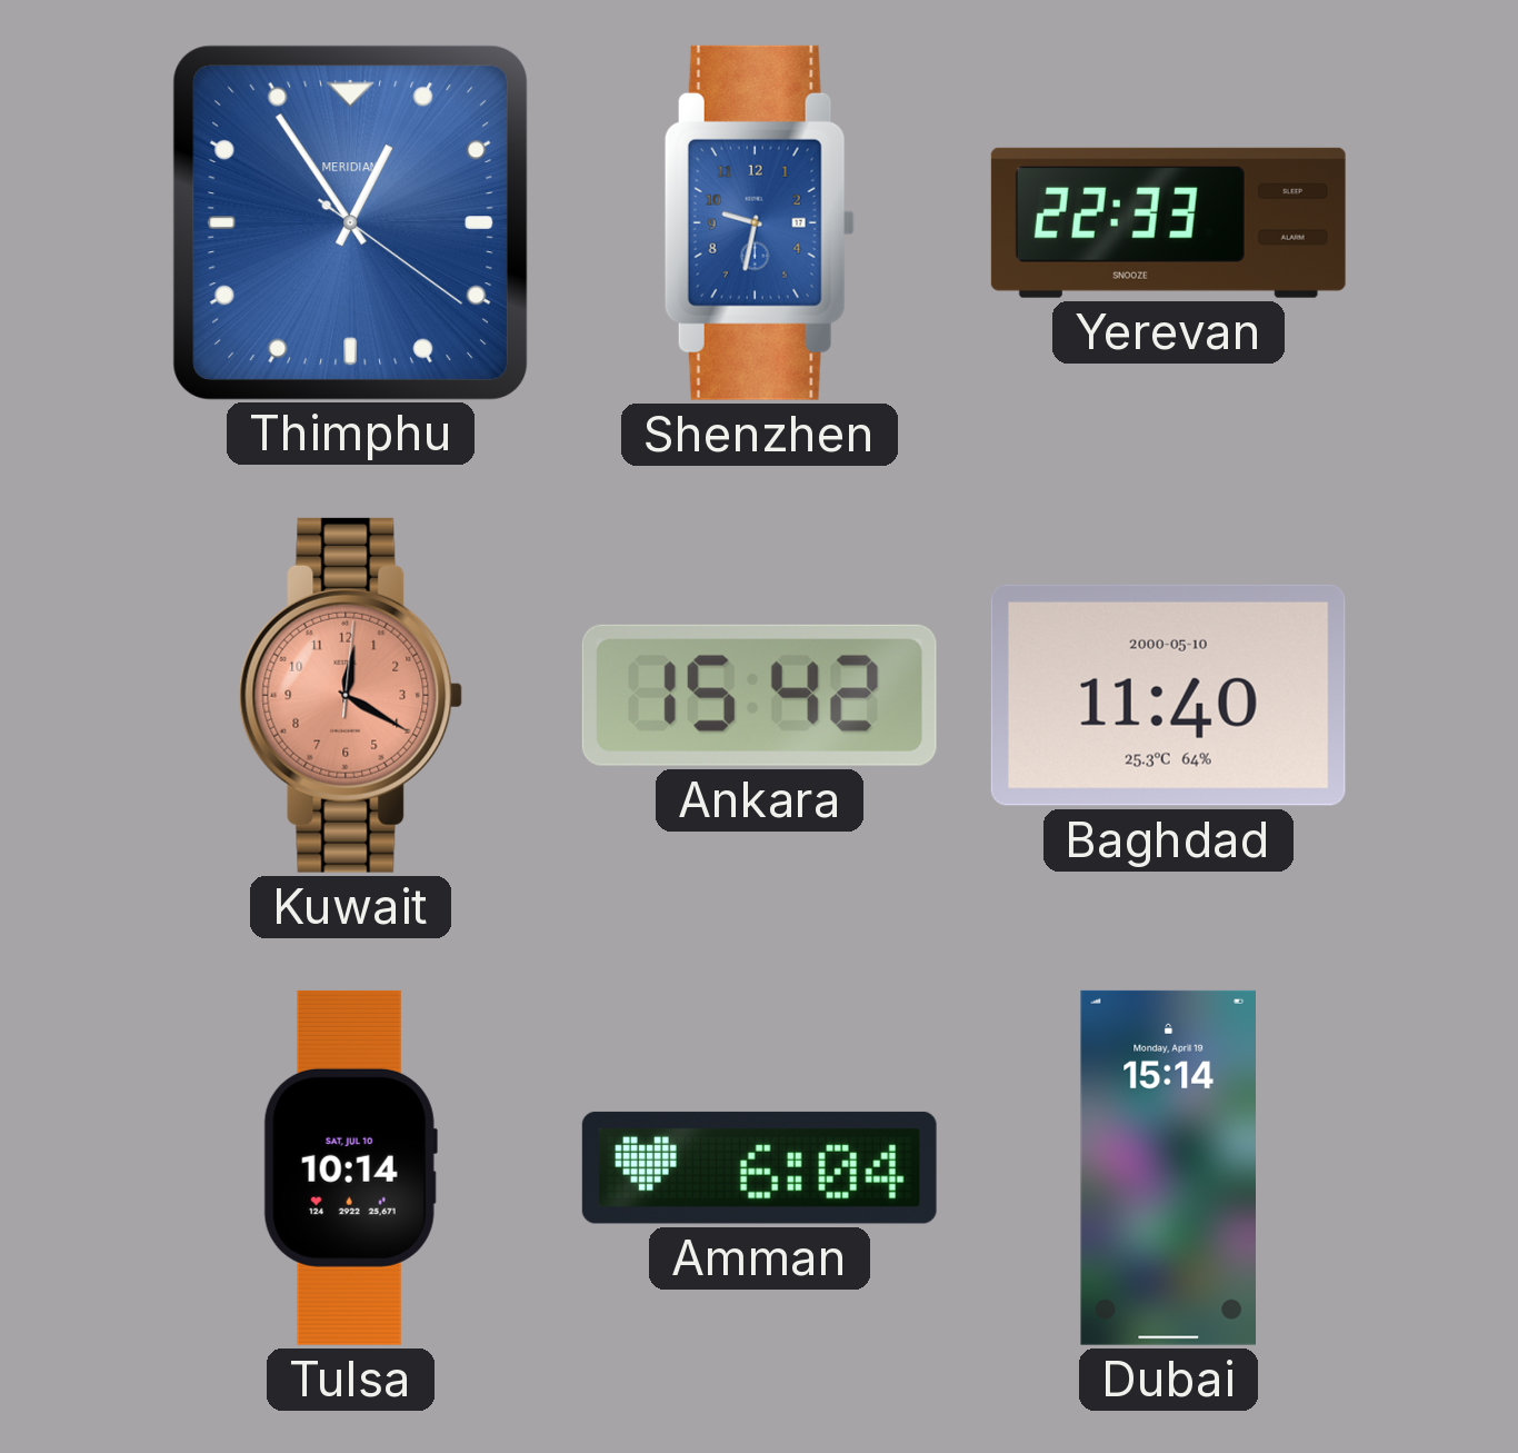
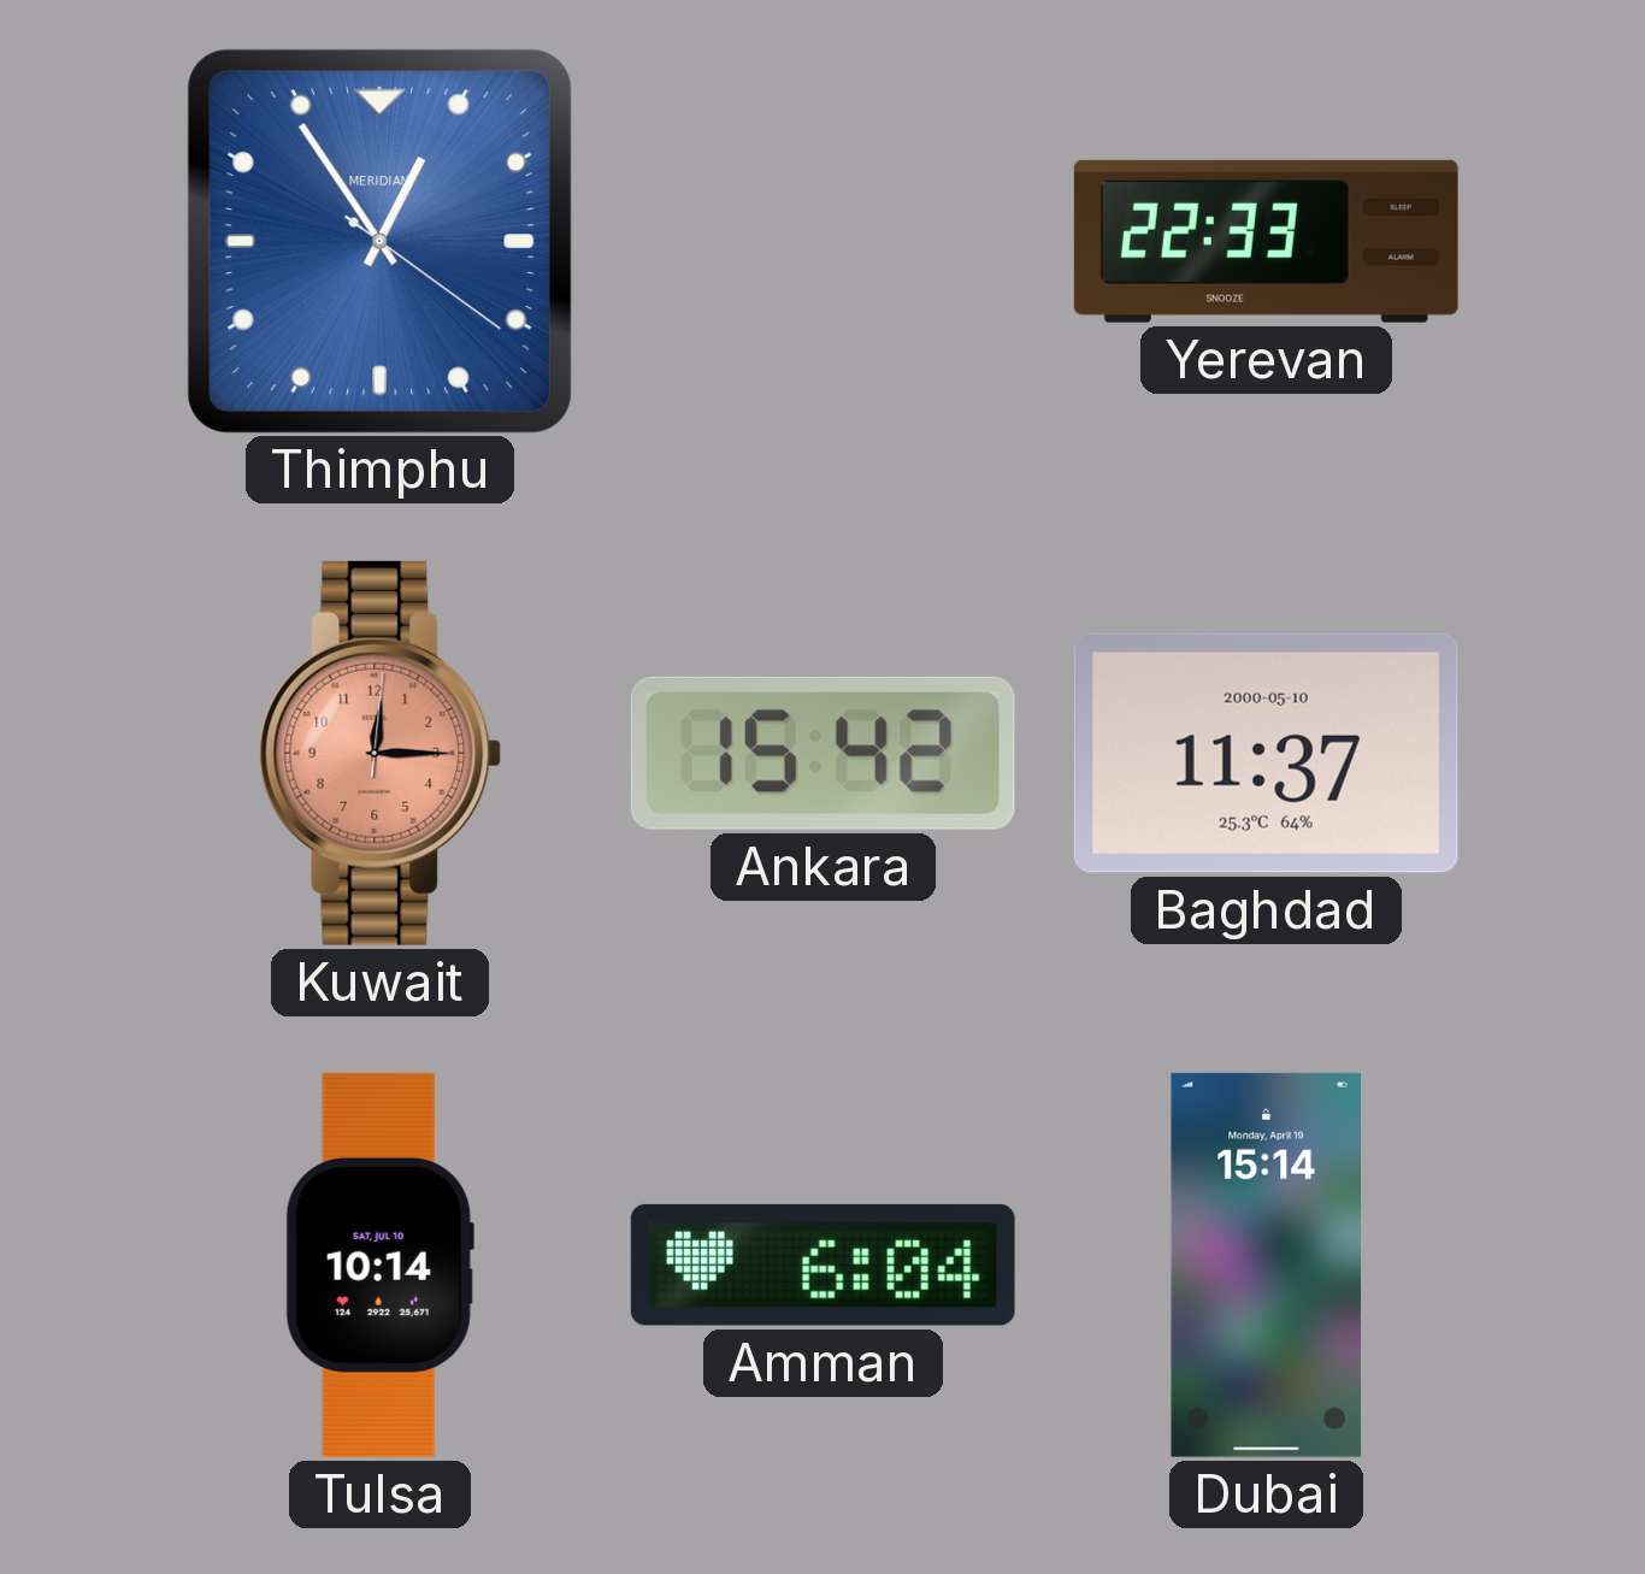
Shenzhen: 9:32 -> none
Kuwait: 12:20 -> 12:15
Baghdad: 11:40 -> 11:37
